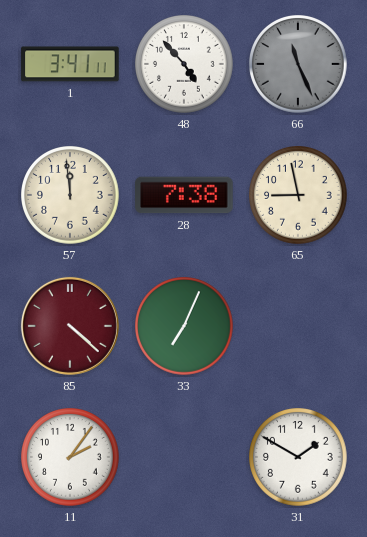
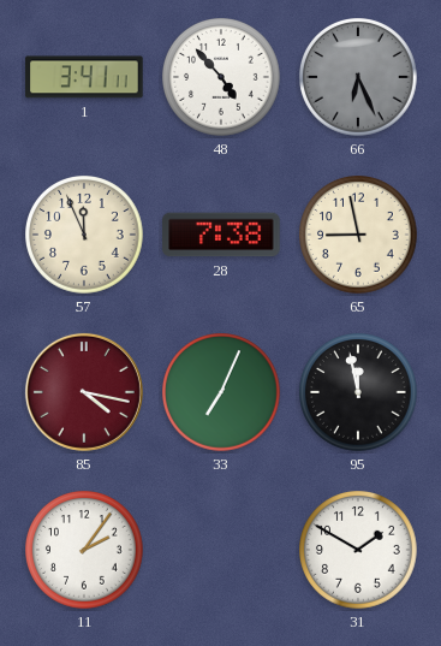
66: 11:26 -> 6:26
57: 11:59 -> 11:56
85: 4:22 -> 4:17
95: none -> 11:58
